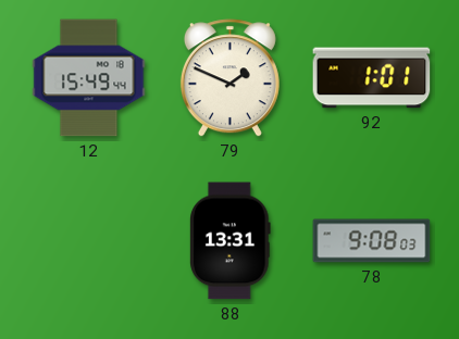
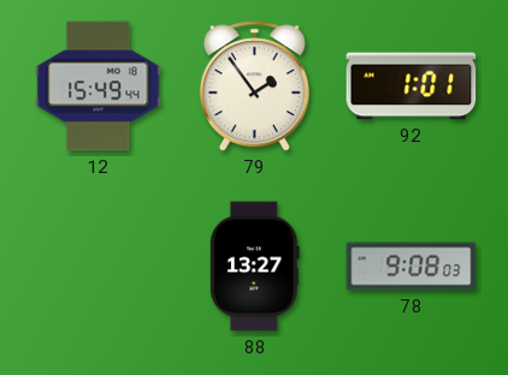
79: 1:49 -> 1:54
88: 13:31 -> 13:27
